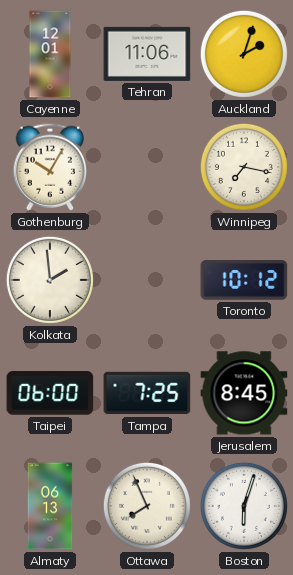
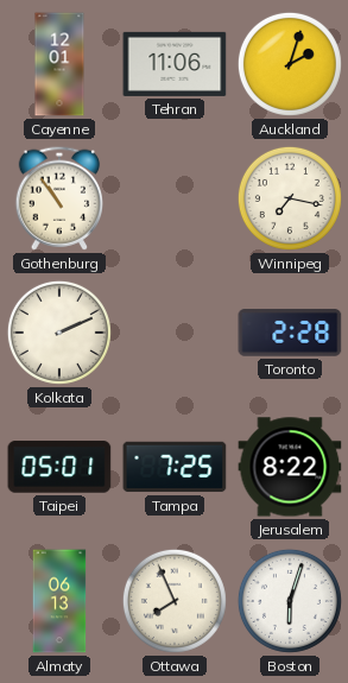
Gothenburg: 10:05 -> 10:54
Kolkata: 1:59 -> 2:11
Toronto: 10:12 -> 2:28
Taipei: 06:00 -> 05:01
Jerusalem: 8:45 -> 8:22
